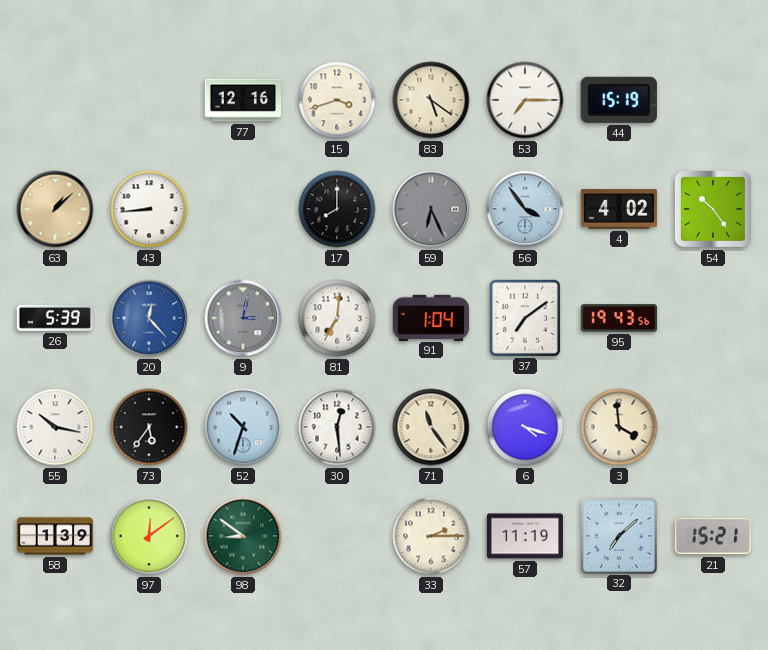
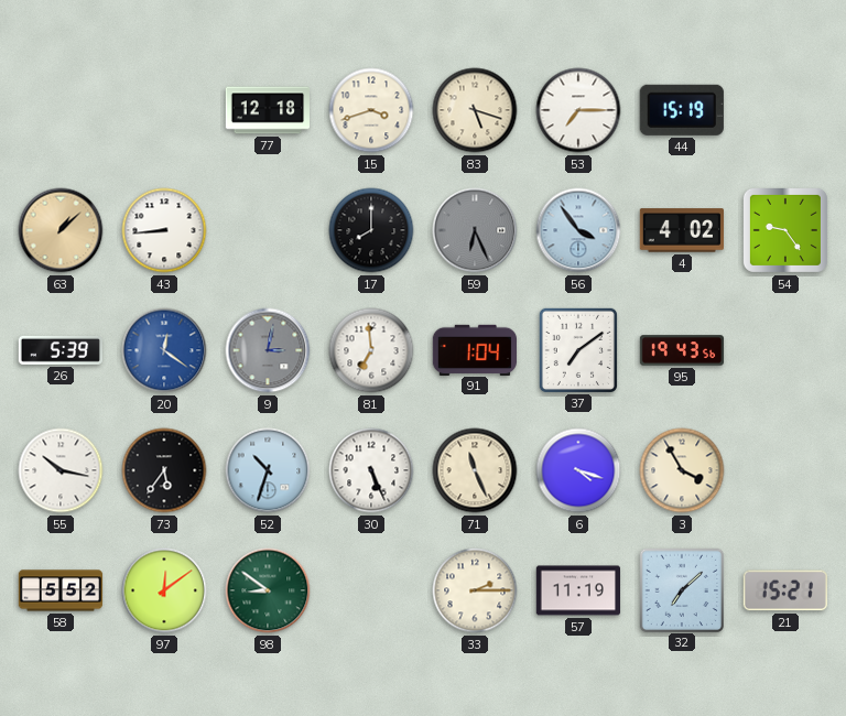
77: 12:16 -> 12:18
83: 5:21 -> 5:18
54: 10:24 -> 9:24
20: 12:23 -> 12:21
81: 7:01 -> 6:59
30: 12:29 -> 5:26
71: 11:24 -> 11:26
3: 3:59 -> 3:55
58: 1:39 -> 5:52
